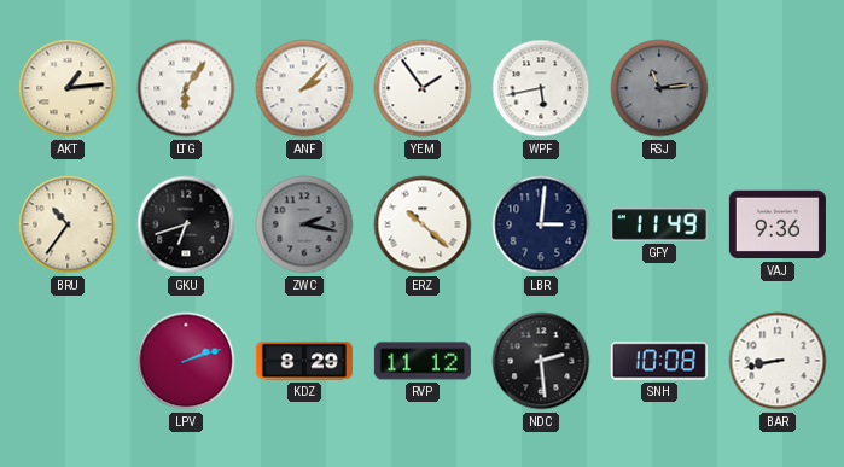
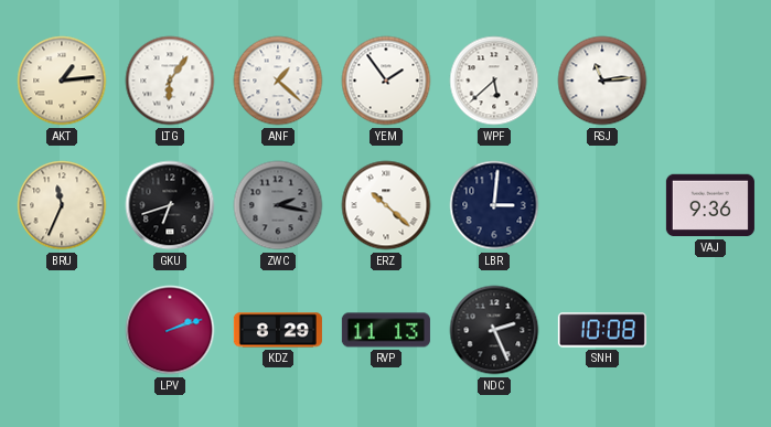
ANF: 2:07 -> 1:22
WPF: 5:43 -> 5:38
RSJ dial: grey -> white
BRU: 10:36 -> 11:34
GFY: 11:49 -> none
RVP: 11:12 -> 11:13
NDC: 2:29 -> 2:26
BAR: 8:43 -> none
